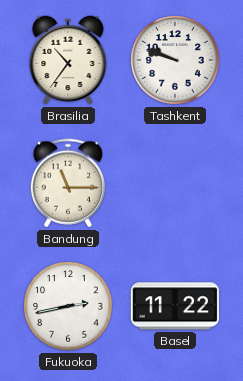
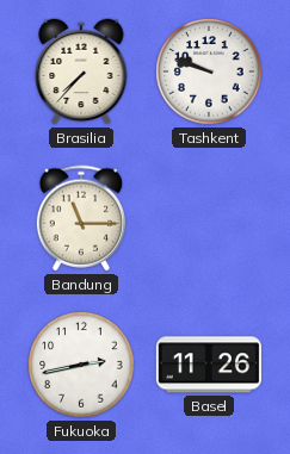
Brasilia: 10:36 -> 7:37
Basel: 11:22 -> 11:26
